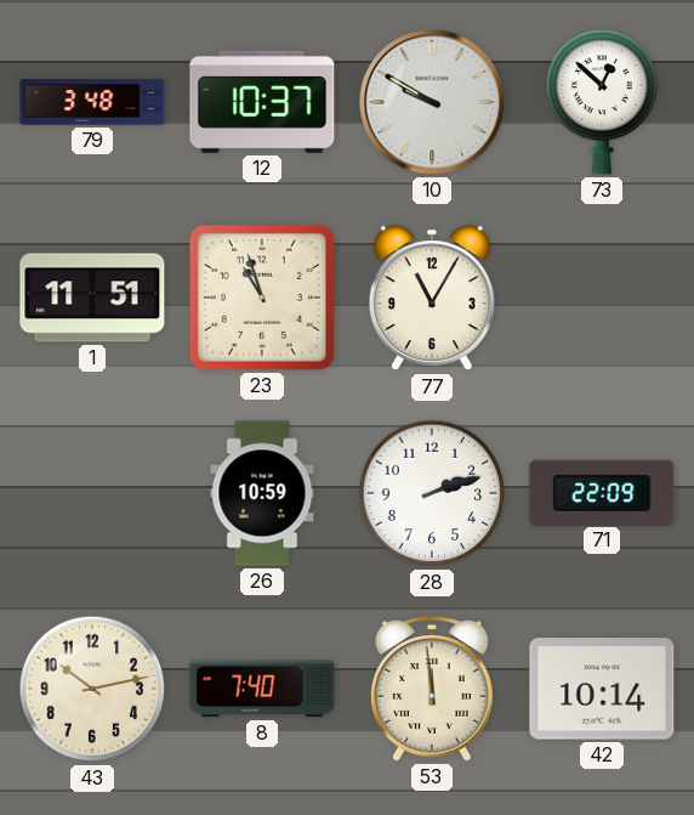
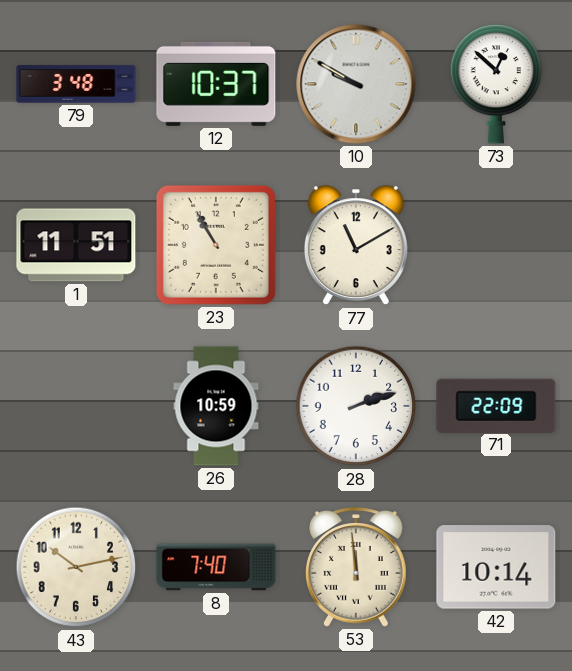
23: 10:57 -> 10:55
77: 11:05 -> 11:10
